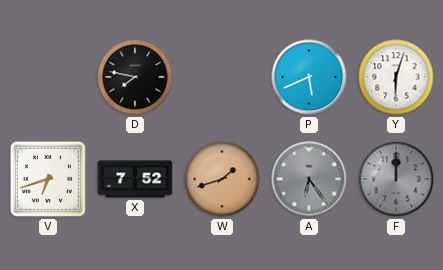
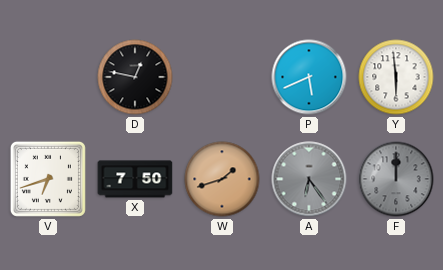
D: 7:47 -> 12:47
Y: 6:03 -> 5:59
X: 7:52 -> 7:50
